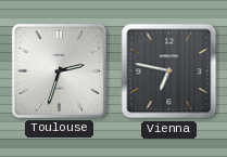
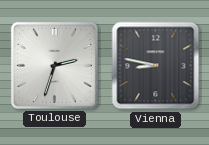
Vienna: 6:47 -> 8:47
